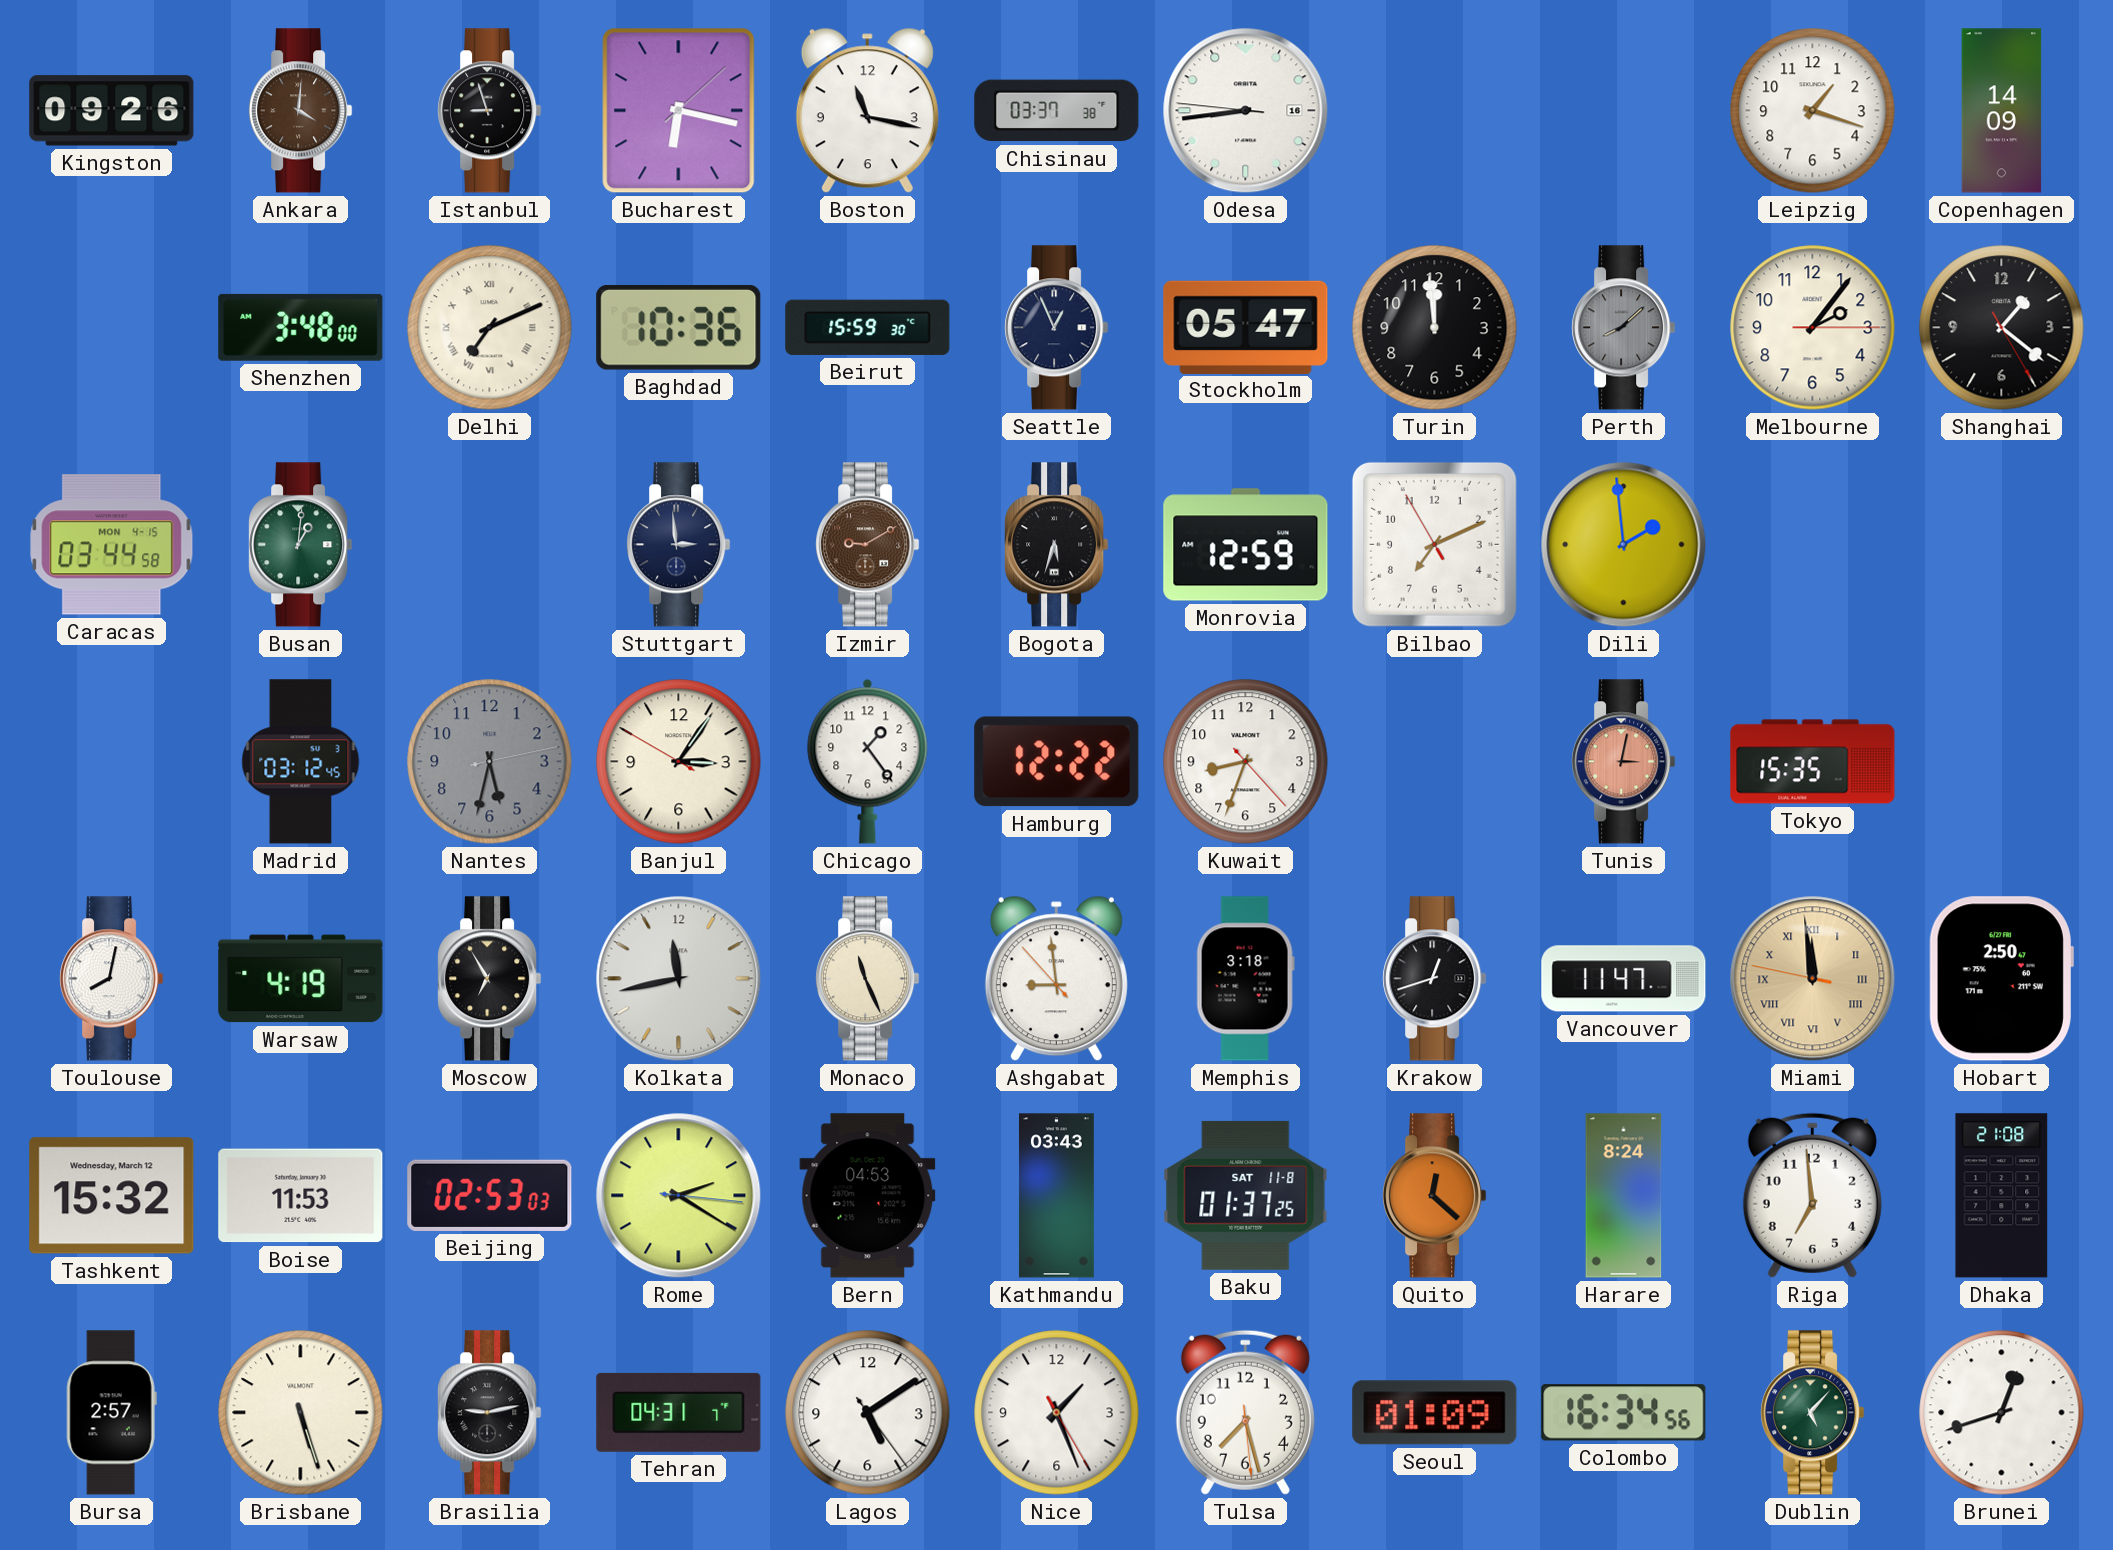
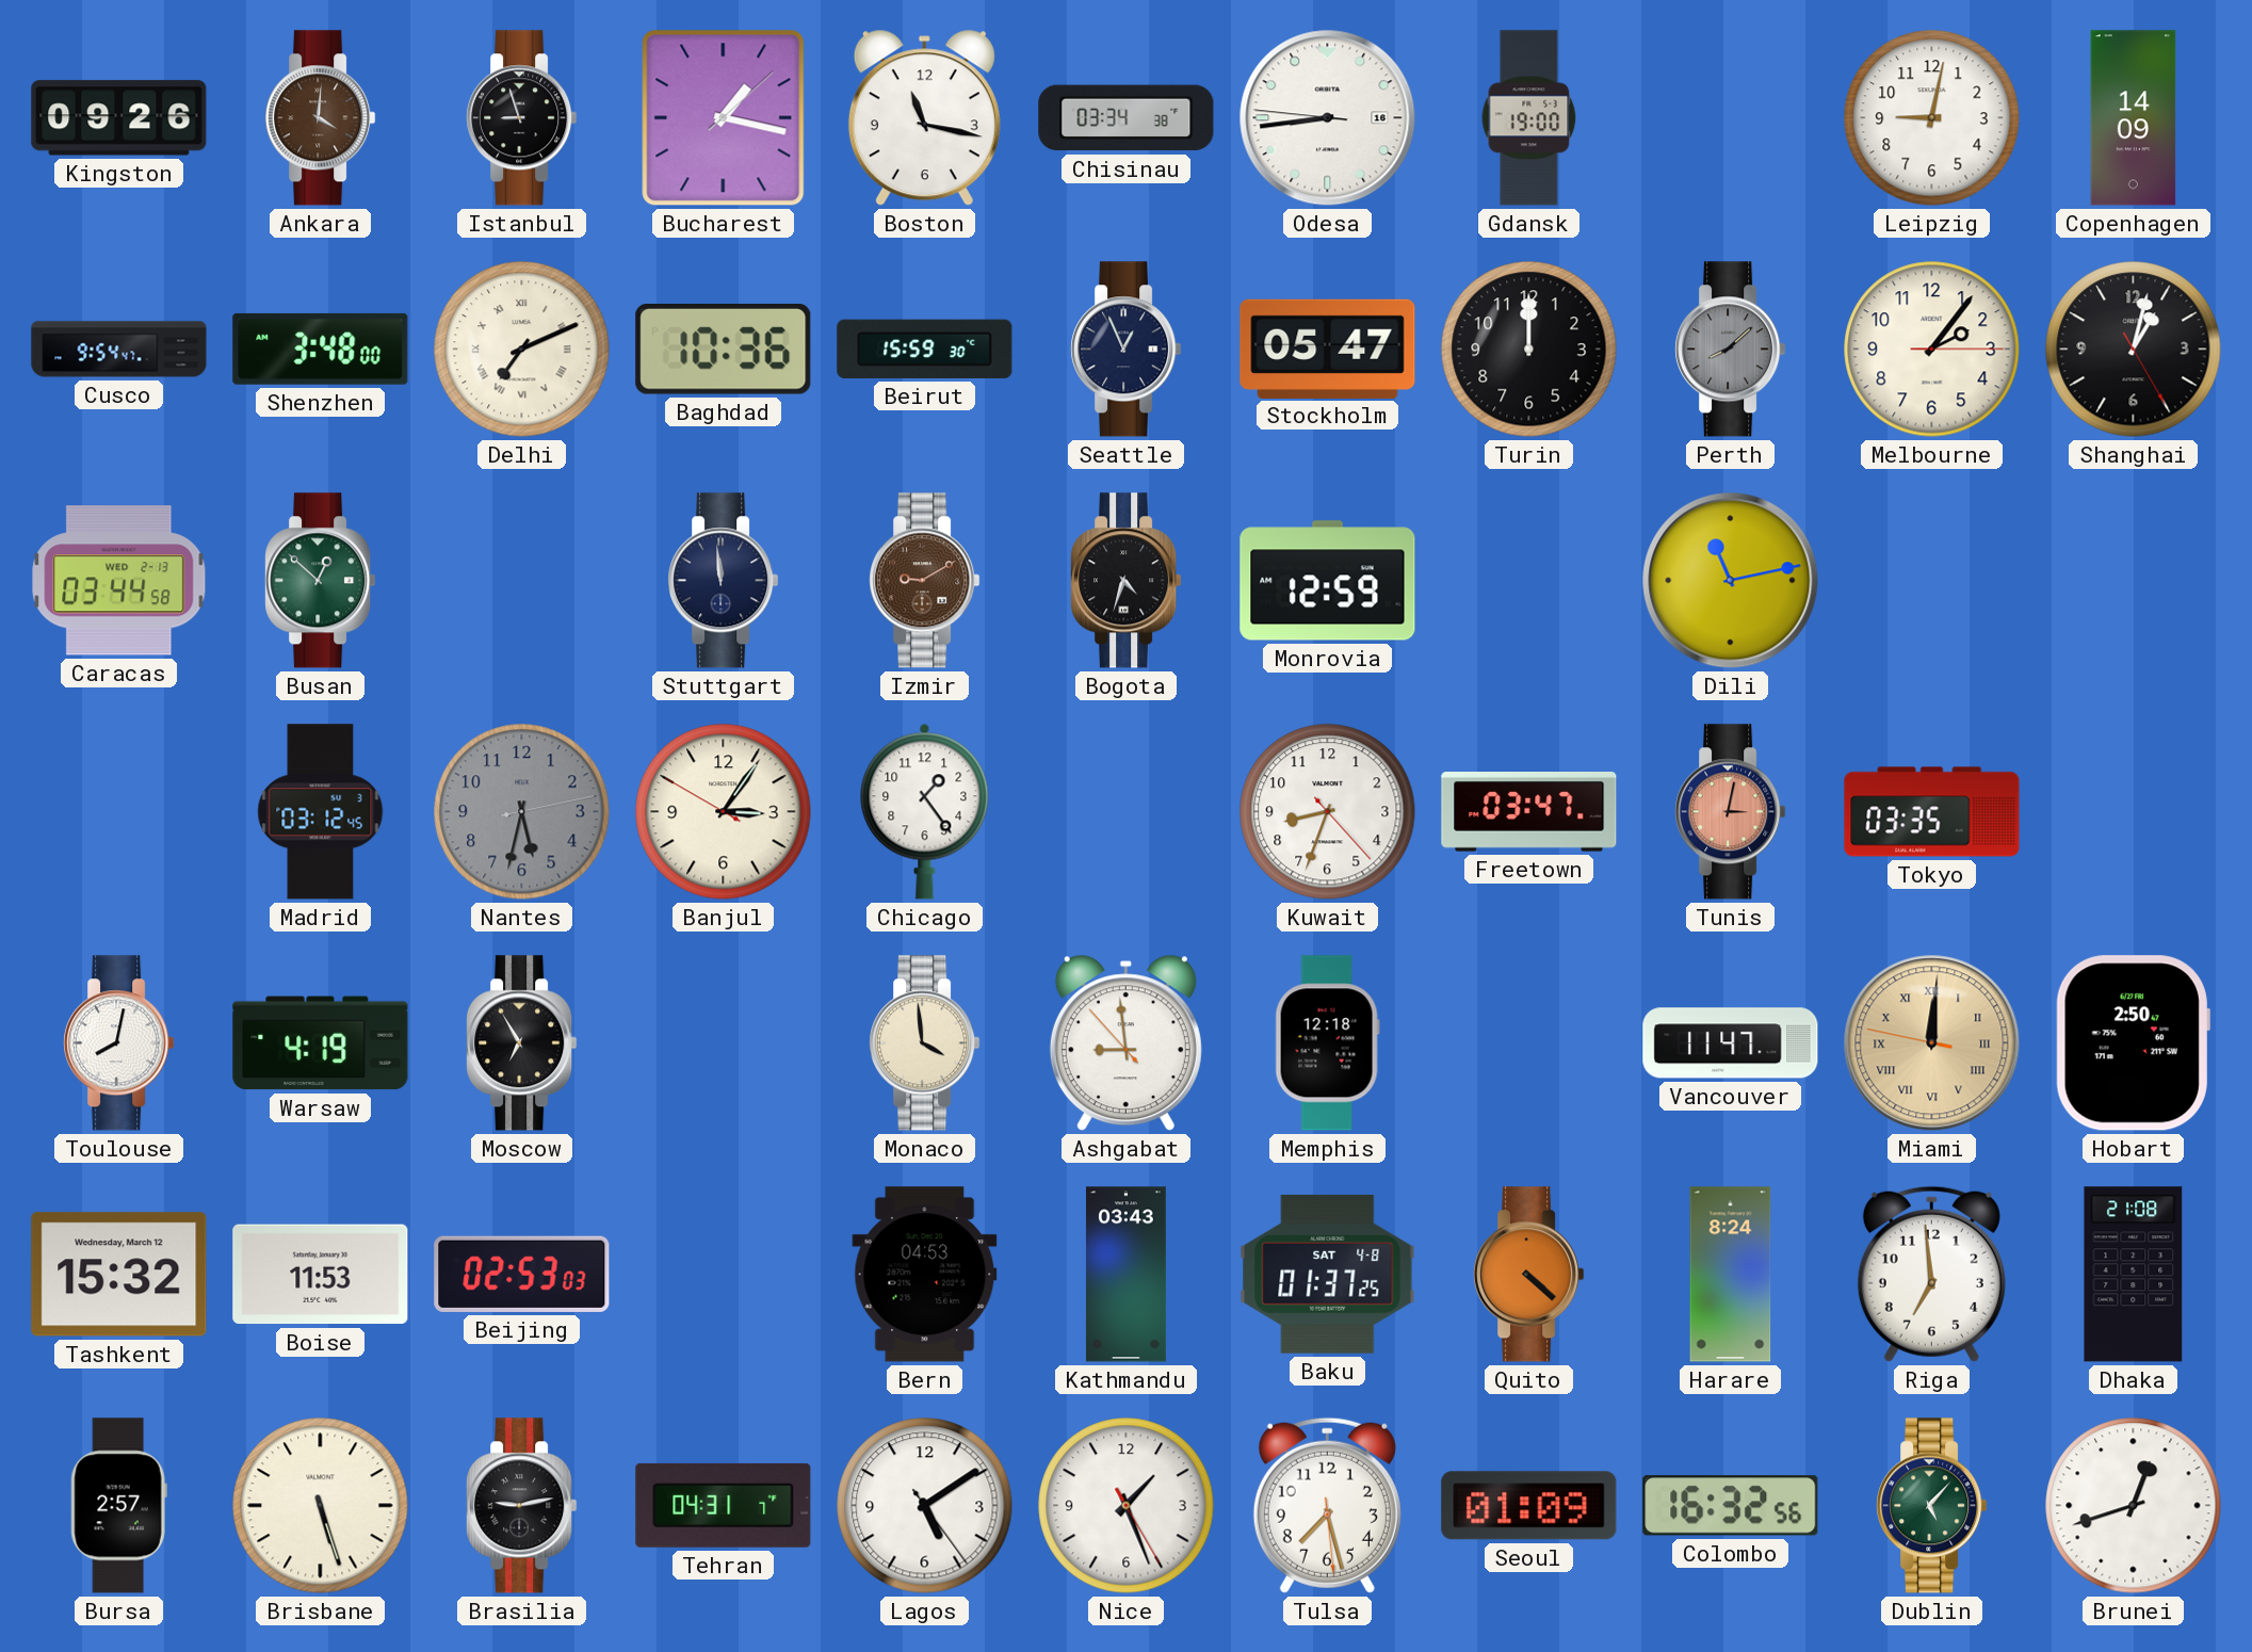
Bucharest: 6:17 -> 1:17
Chisinau: 03:37 -> 03:34
Gdansk: none -> 19:00
Leipzig: 1:18 -> 9:02
Cusco: none -> 9:54
Turin: 11:59 -> 12:00
Shanghai: 1:21 -> 1:02
Caracas date: MON 4-15 -> WED 2-13
Busan: 1:01 -> 12:52
Stuttgart: 2:59 -> 11:59
Bogota: 5:33 -> 4:33
Bilbao: 7:10 -> none
Dili: 1:59 -> 11:13
Hamburg: 12:22 -> none
Freetown: none -> 03:47
Tokyo: 15:35 -> 03:35
Kolkata: 11:43 -> none
Monaco: 11:26 -> 3:59
Memphis: 3:18 -> 12:18
Krakow: 12:42 -> none
Miami: 11:58 -> 12:00
Rome: 2:20 -> none
Baku date: SAT 11-8 -> SAT 4-8
Quito: 12:22 -> 4:22
Colombo: 16:34 -> 16:32
